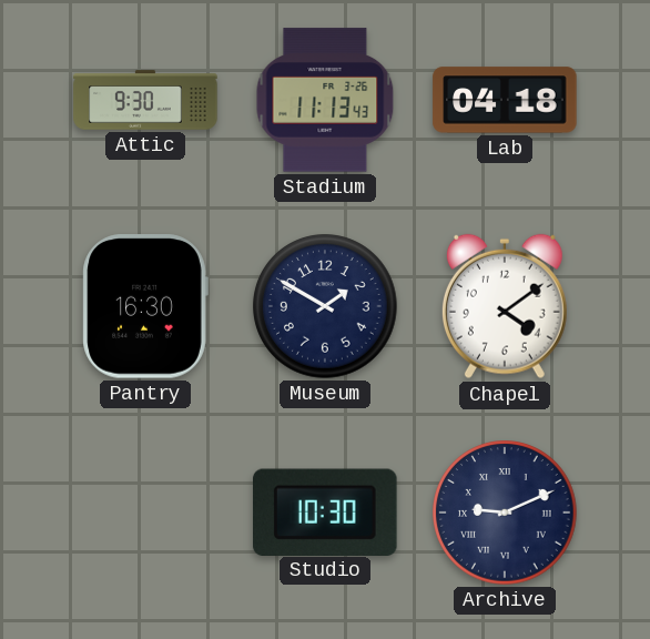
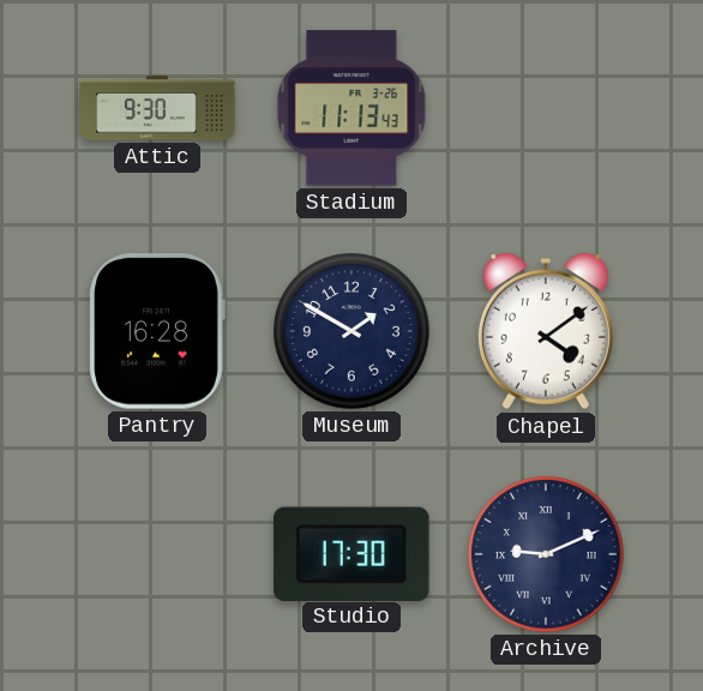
Lab: 04:18 -> none
Pantry: 16:30 -> 16:28
Studio: 10:30 -> 17:30
